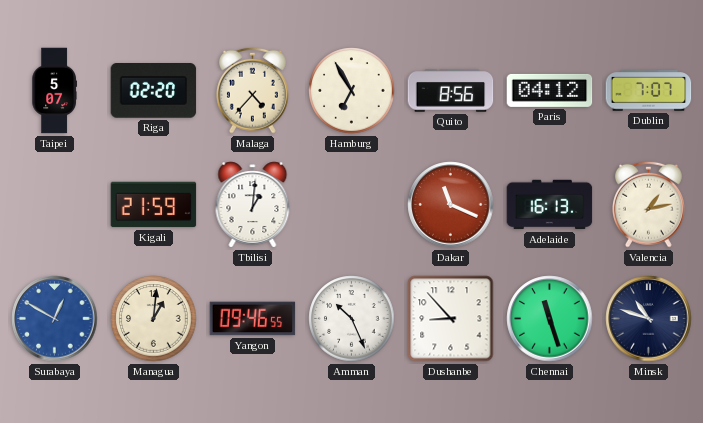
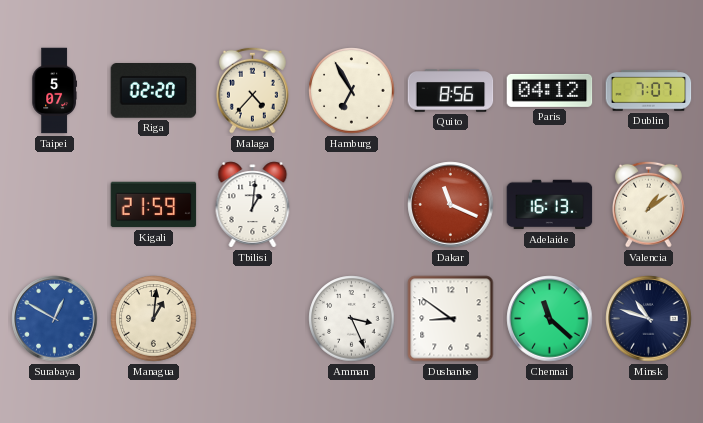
Valencia: 1:13 -> 1:09
Yangon: 09:46 -> none
Amman: 10:26 -> 3:26
Dushanbe: 8:53 -> 8:51
Chennai: 11:27 -> 11:22
